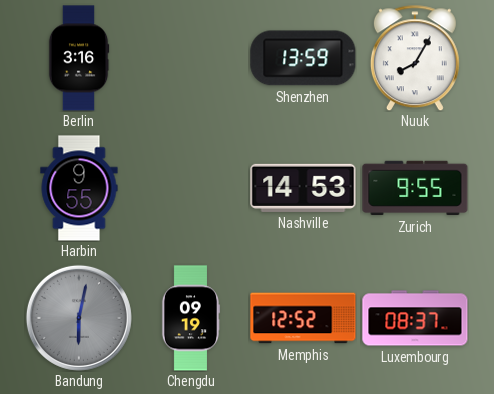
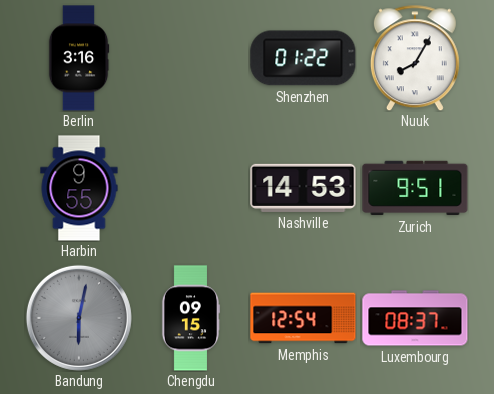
Shenzhen: 13:59 -> 01:22
Zurich: 9:55 -> 9:51
Chengdu: 09:19 -> 09:15
Memphis: 12:52 -> 12:54
